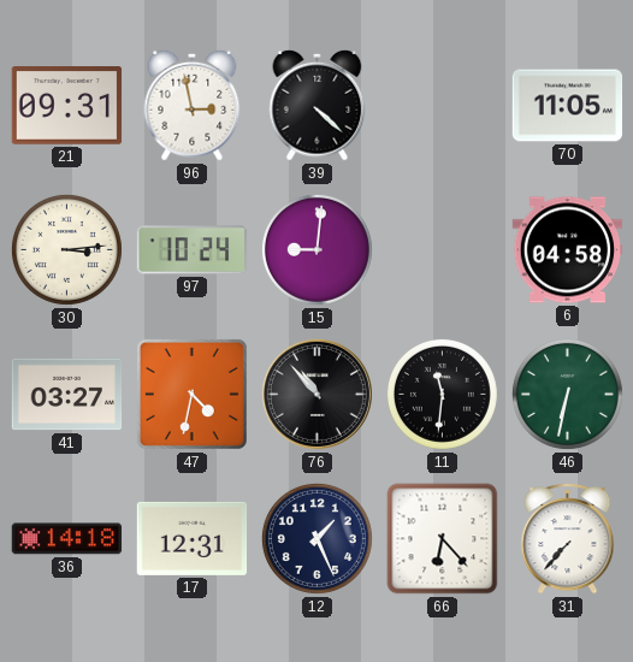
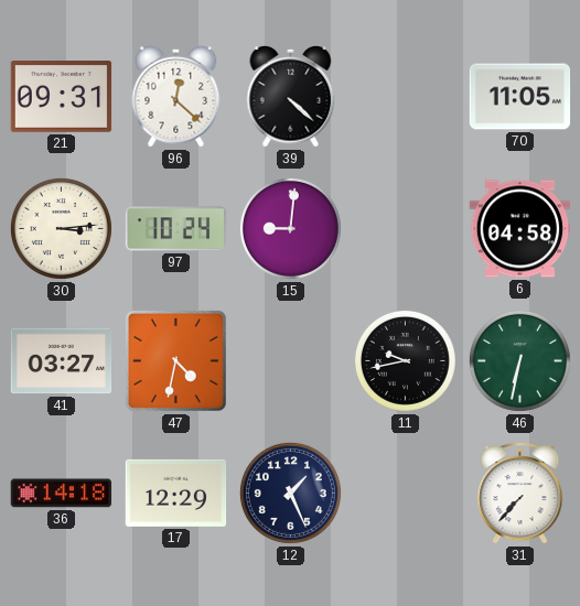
96: 2:58 -> 12:22
76: 10:53 -> none
11: 11:31 -> 9:43
17: 12:31 -> 12:29
66: 6:23 -> none
